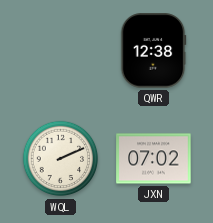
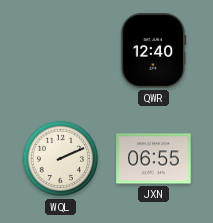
QWR: 12:38 -> 12:40
JXN: 07:02 -> 06:55
